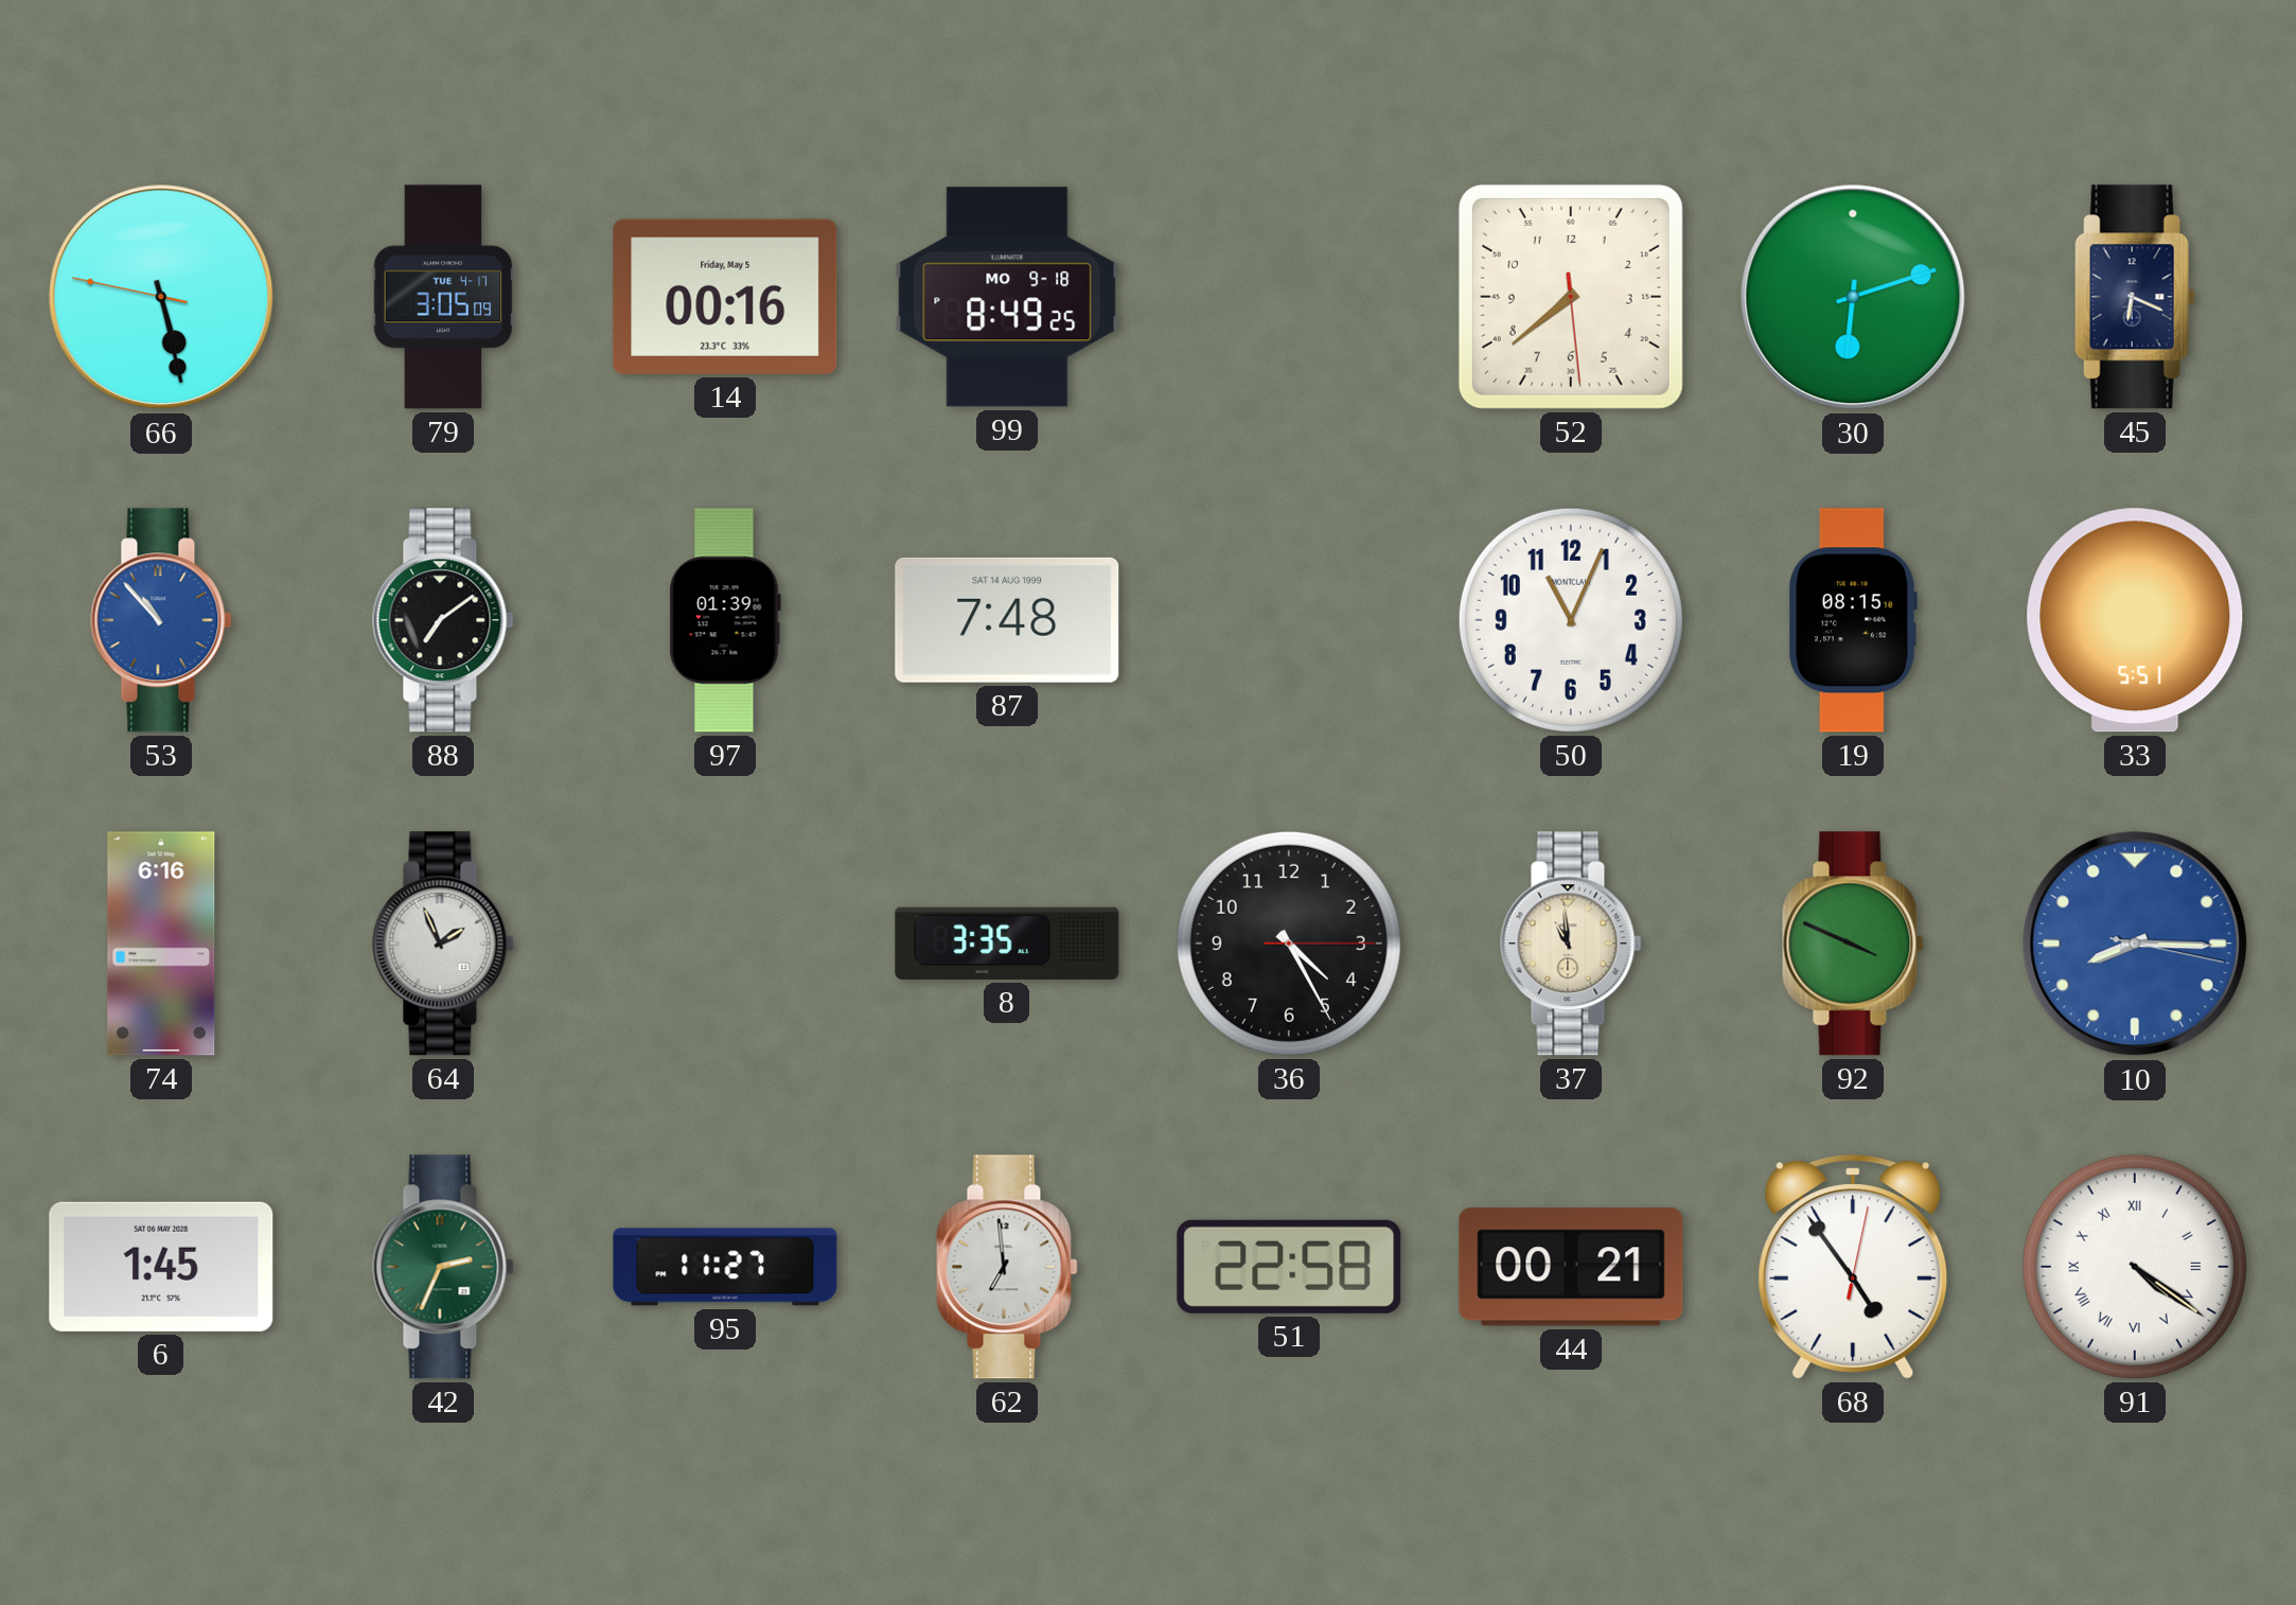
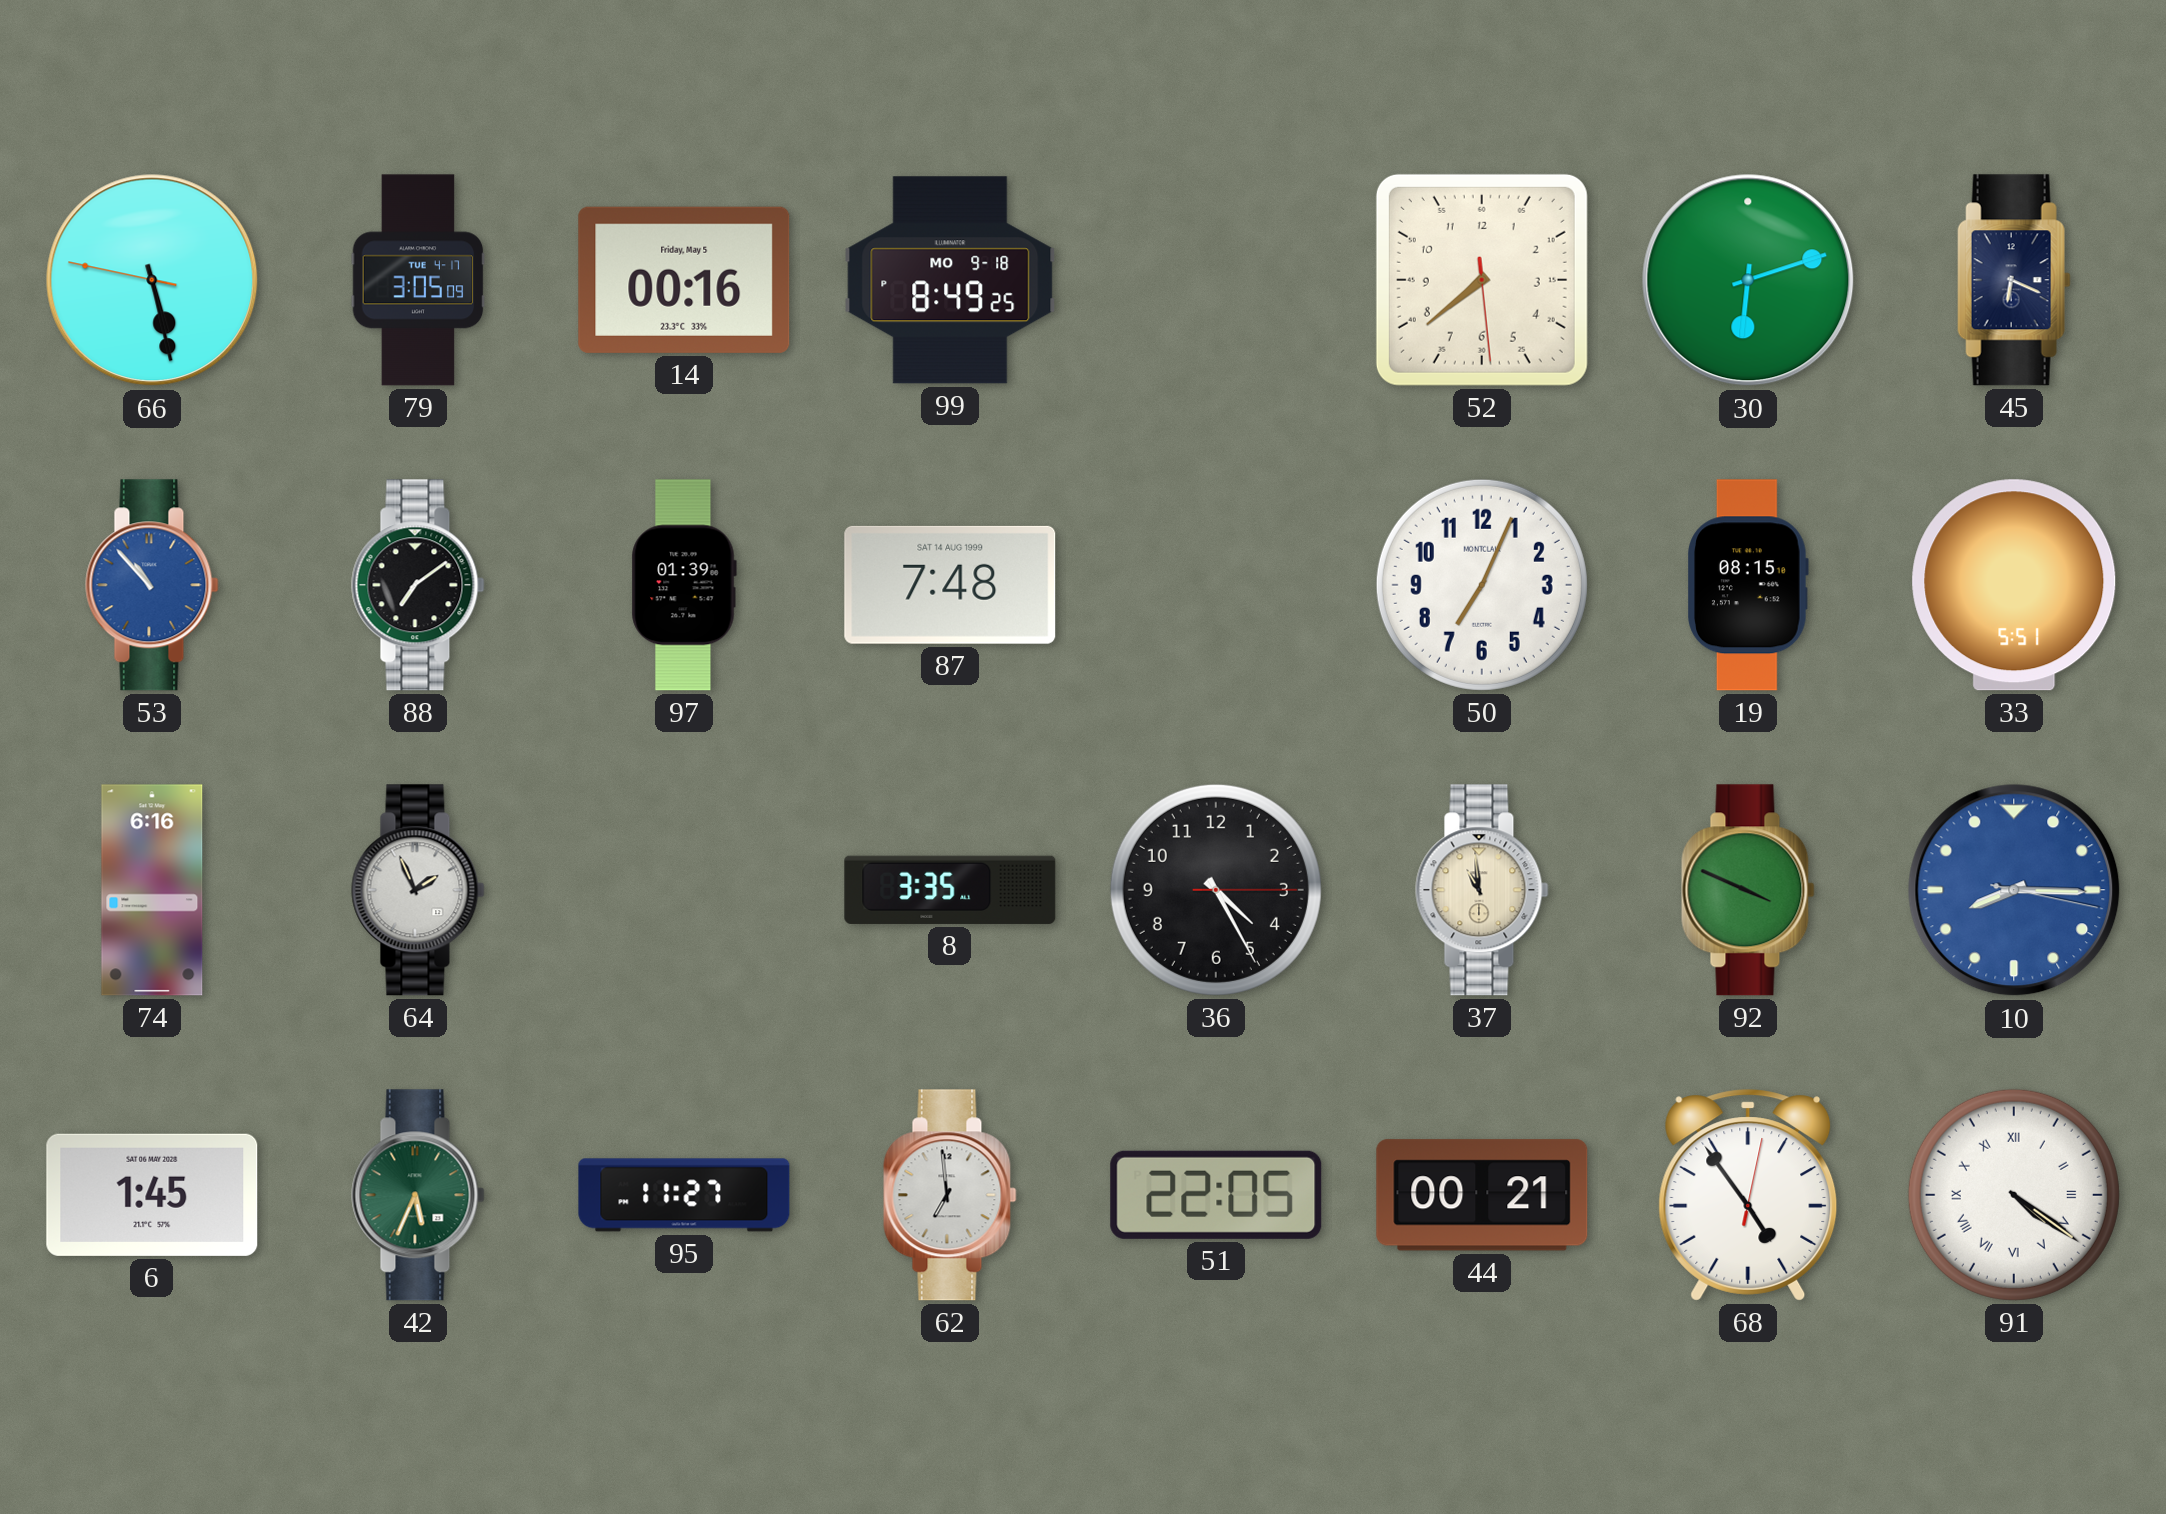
50: 11:04 -> 7:04
42: 2:34 -> 5:34
51: 22:58 -> 22:05
